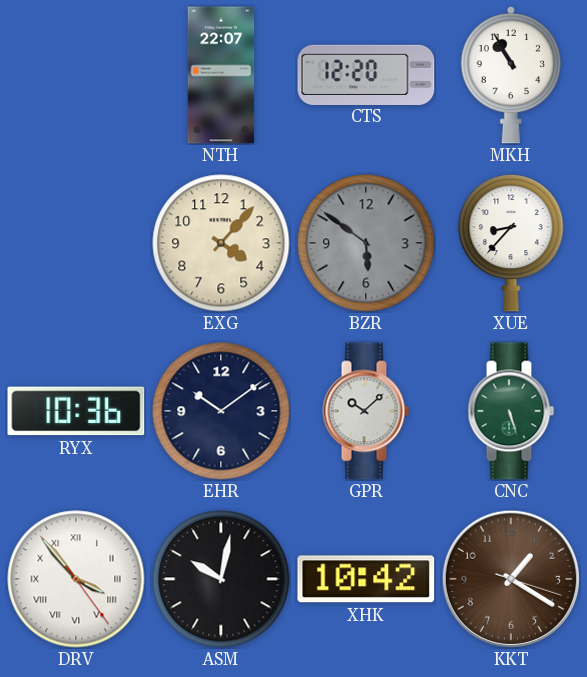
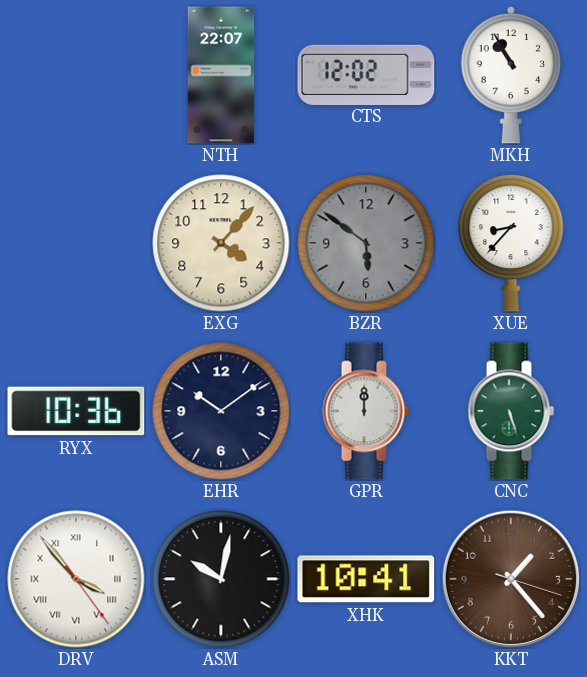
CTS: 12:20 -> 12:02
GPR: 10:08 -> 12:00
XHK: 10:42 -> 10:41
KKT: 1:20 -> 1:23
